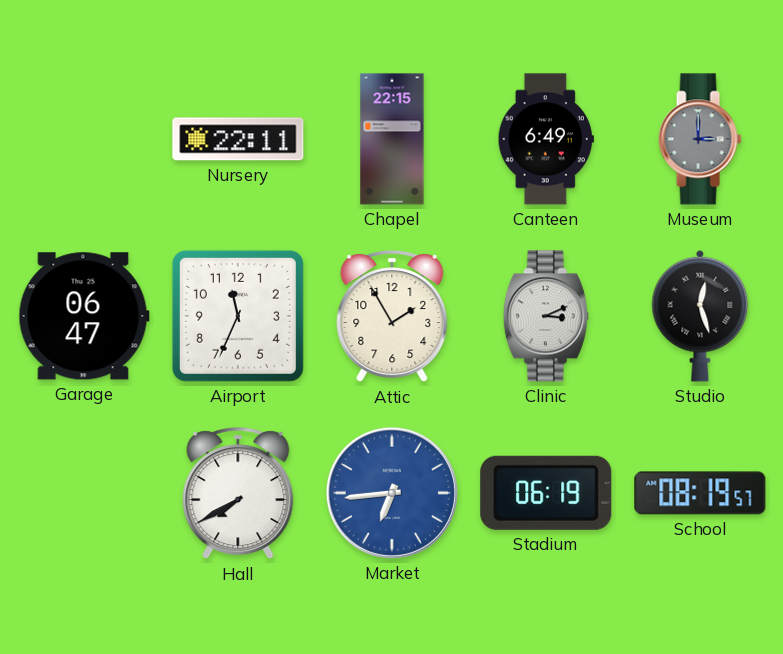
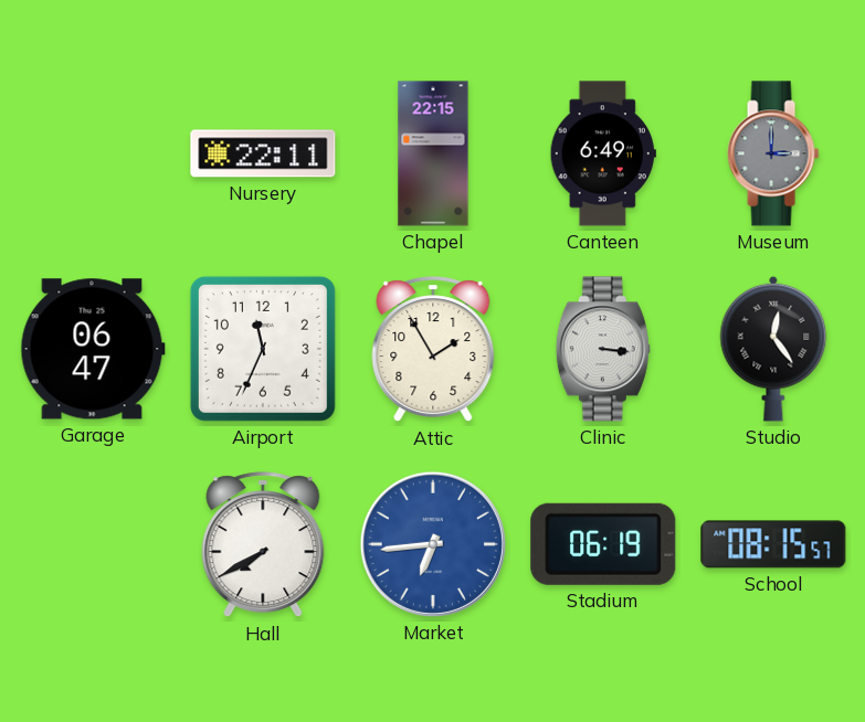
Clinic: 3:11 -> 3:16
Studio: 12:27 -> 12:24
School: 08:19 -> 08:15
